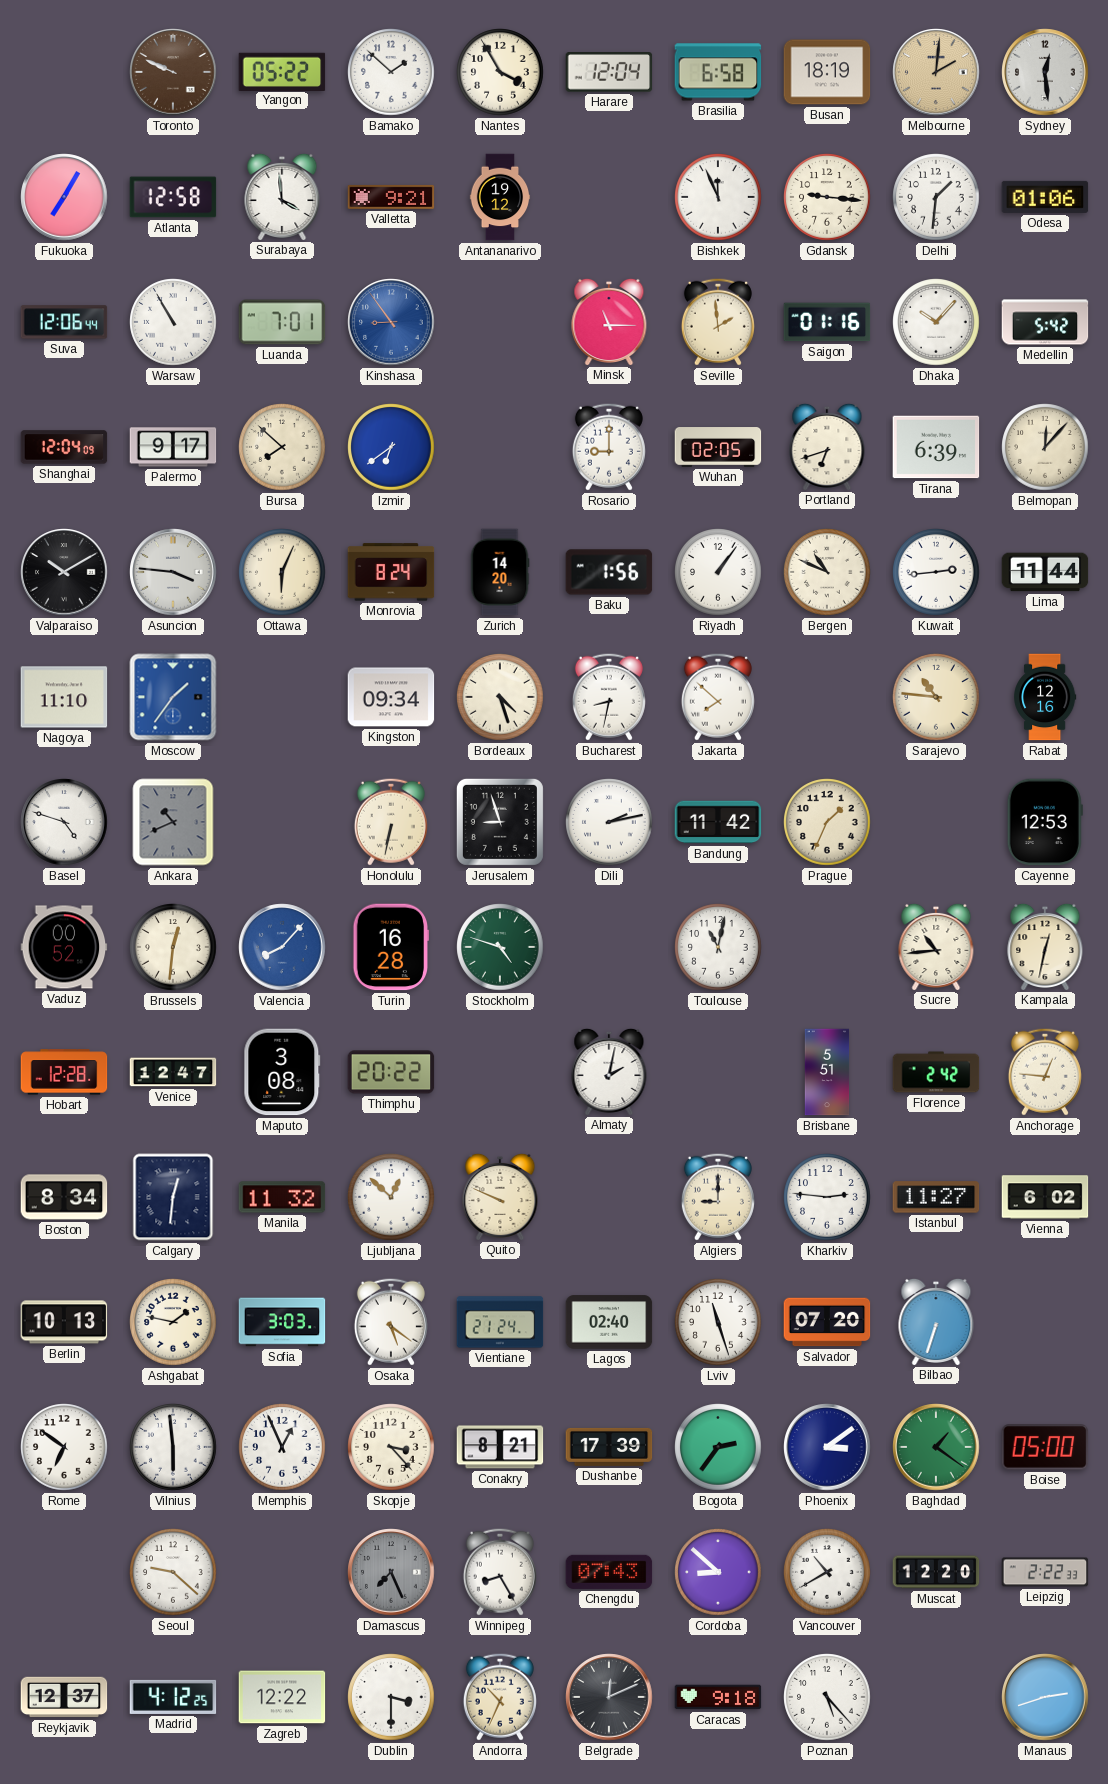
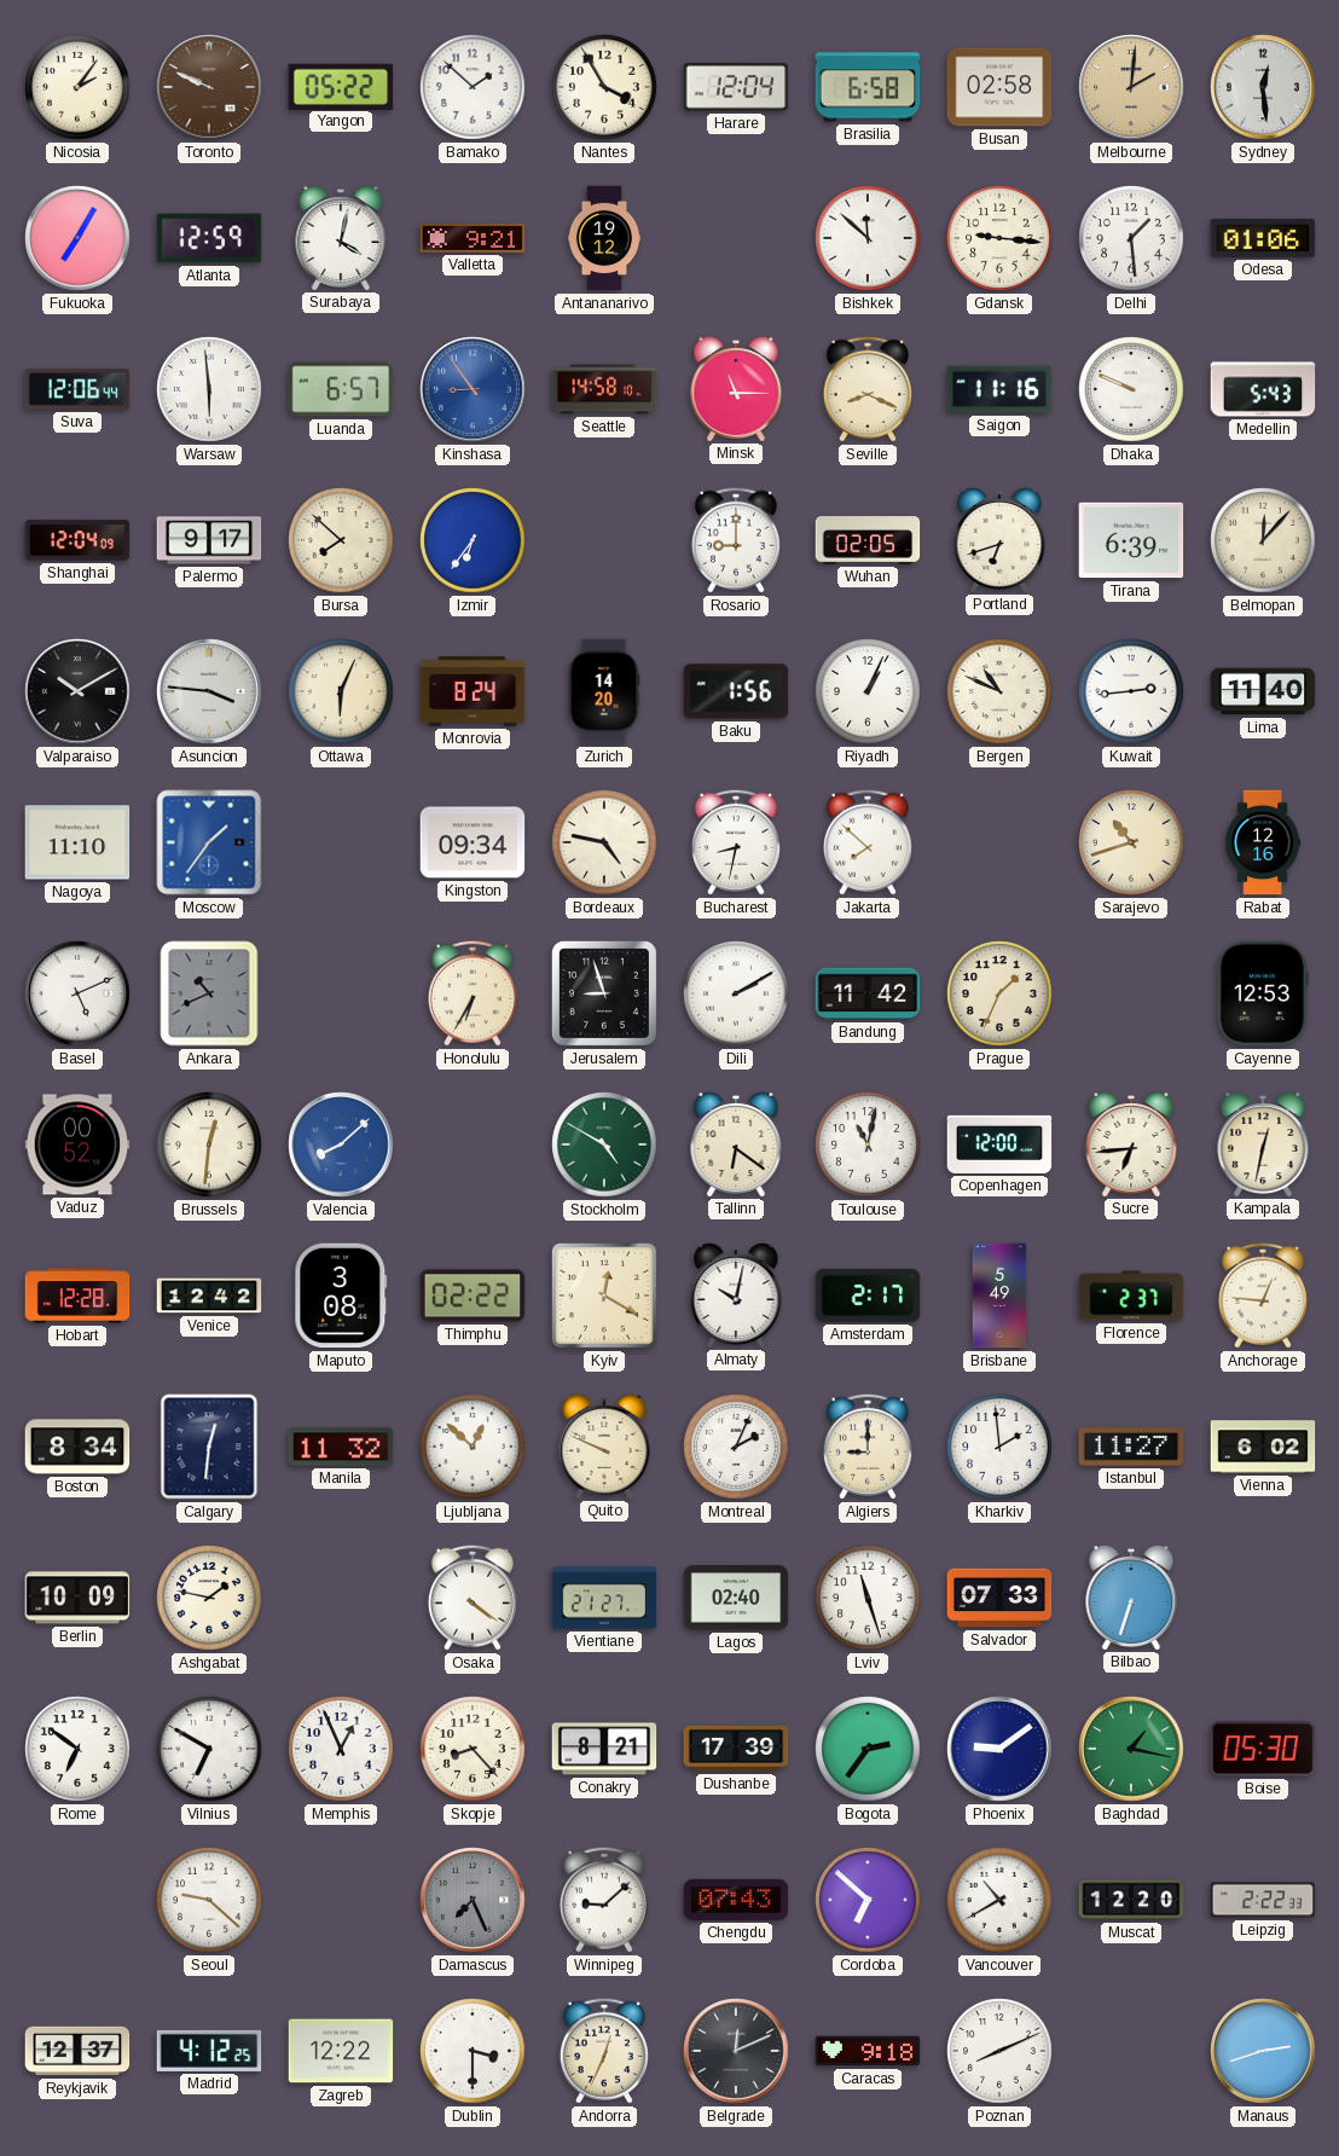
Nicosia: none -> 2:06
Busan: 18:19 -> 02:58
Atlanta: 12:58 -> 12:59
Surabaya: 3:59 -> 4:02
Bishkek: 11:56 -> 11:52
Delhi: 1:31 -> 1:29
Warsaw: 10:55 -> 5:59
Luanda: 7:01 -> 6:57
Seattle: none -> 14:58
Seville: 1:59 -> 8:19
Saigon: 01:16 -> 11:16
Dhaka: 10:07 -> 9:49
Medellin: 5:42 -> 5:43
Izmir: 6:39 -> 6:36
Riyadh: 1:06 -> 1:04
Lima: 11:44 -> 11:40
Bordeaux: 4:27 -> 4:47
Sarajevo: 10:46 -> 10:42
Basel: 4:48 -> 5:11
Honolulu: 6:32 -> 6:35
Dili: 2:13 -> 2:10
Valencia: 8:07 -> 8:08
Turin: 16:28 -> none
Stockholm: 4:48 -> 4:50
Tallinn: none -> 6:21
Copenhagen: none -> 12:00
Sucre: 10:44 -> 6:44
Venice: 12:47 -> 12:42
Thimphu: 20:22 -> 02:22
Kyiv: none -> 12:20
Almaty: 2:02 -> 10:02
Amsterdam: none -> 2:17
Brisbane: 5:51 -> 5:49
Florence: 2:42 -> 2:37
Montreal: none -> 2:04
Kharkiv: 2:46 -> 1:59
Berlin: 10:13 -> 10:09
Sofia: 3:03 -> none
Osaka: 5:21 -> 4:21
Vientiane: 21:24 -> 21:27
Salvador: 07:20 -> 07:33
Vilnius: 5:59 -> 6:50
Skopje: 3:23 -> 8:23
Phoenix: 3:09 -> 9:09
Baghdad: 1:21 -> 1:17
Boise: 05:00 -> 05:30
Winnipeg: 8:25 -> 9:08
Cordoba: 8:52 -> 6:52
Andorra: 10:34 -> 12:34
Poznan: 5:23 -> 8:11
